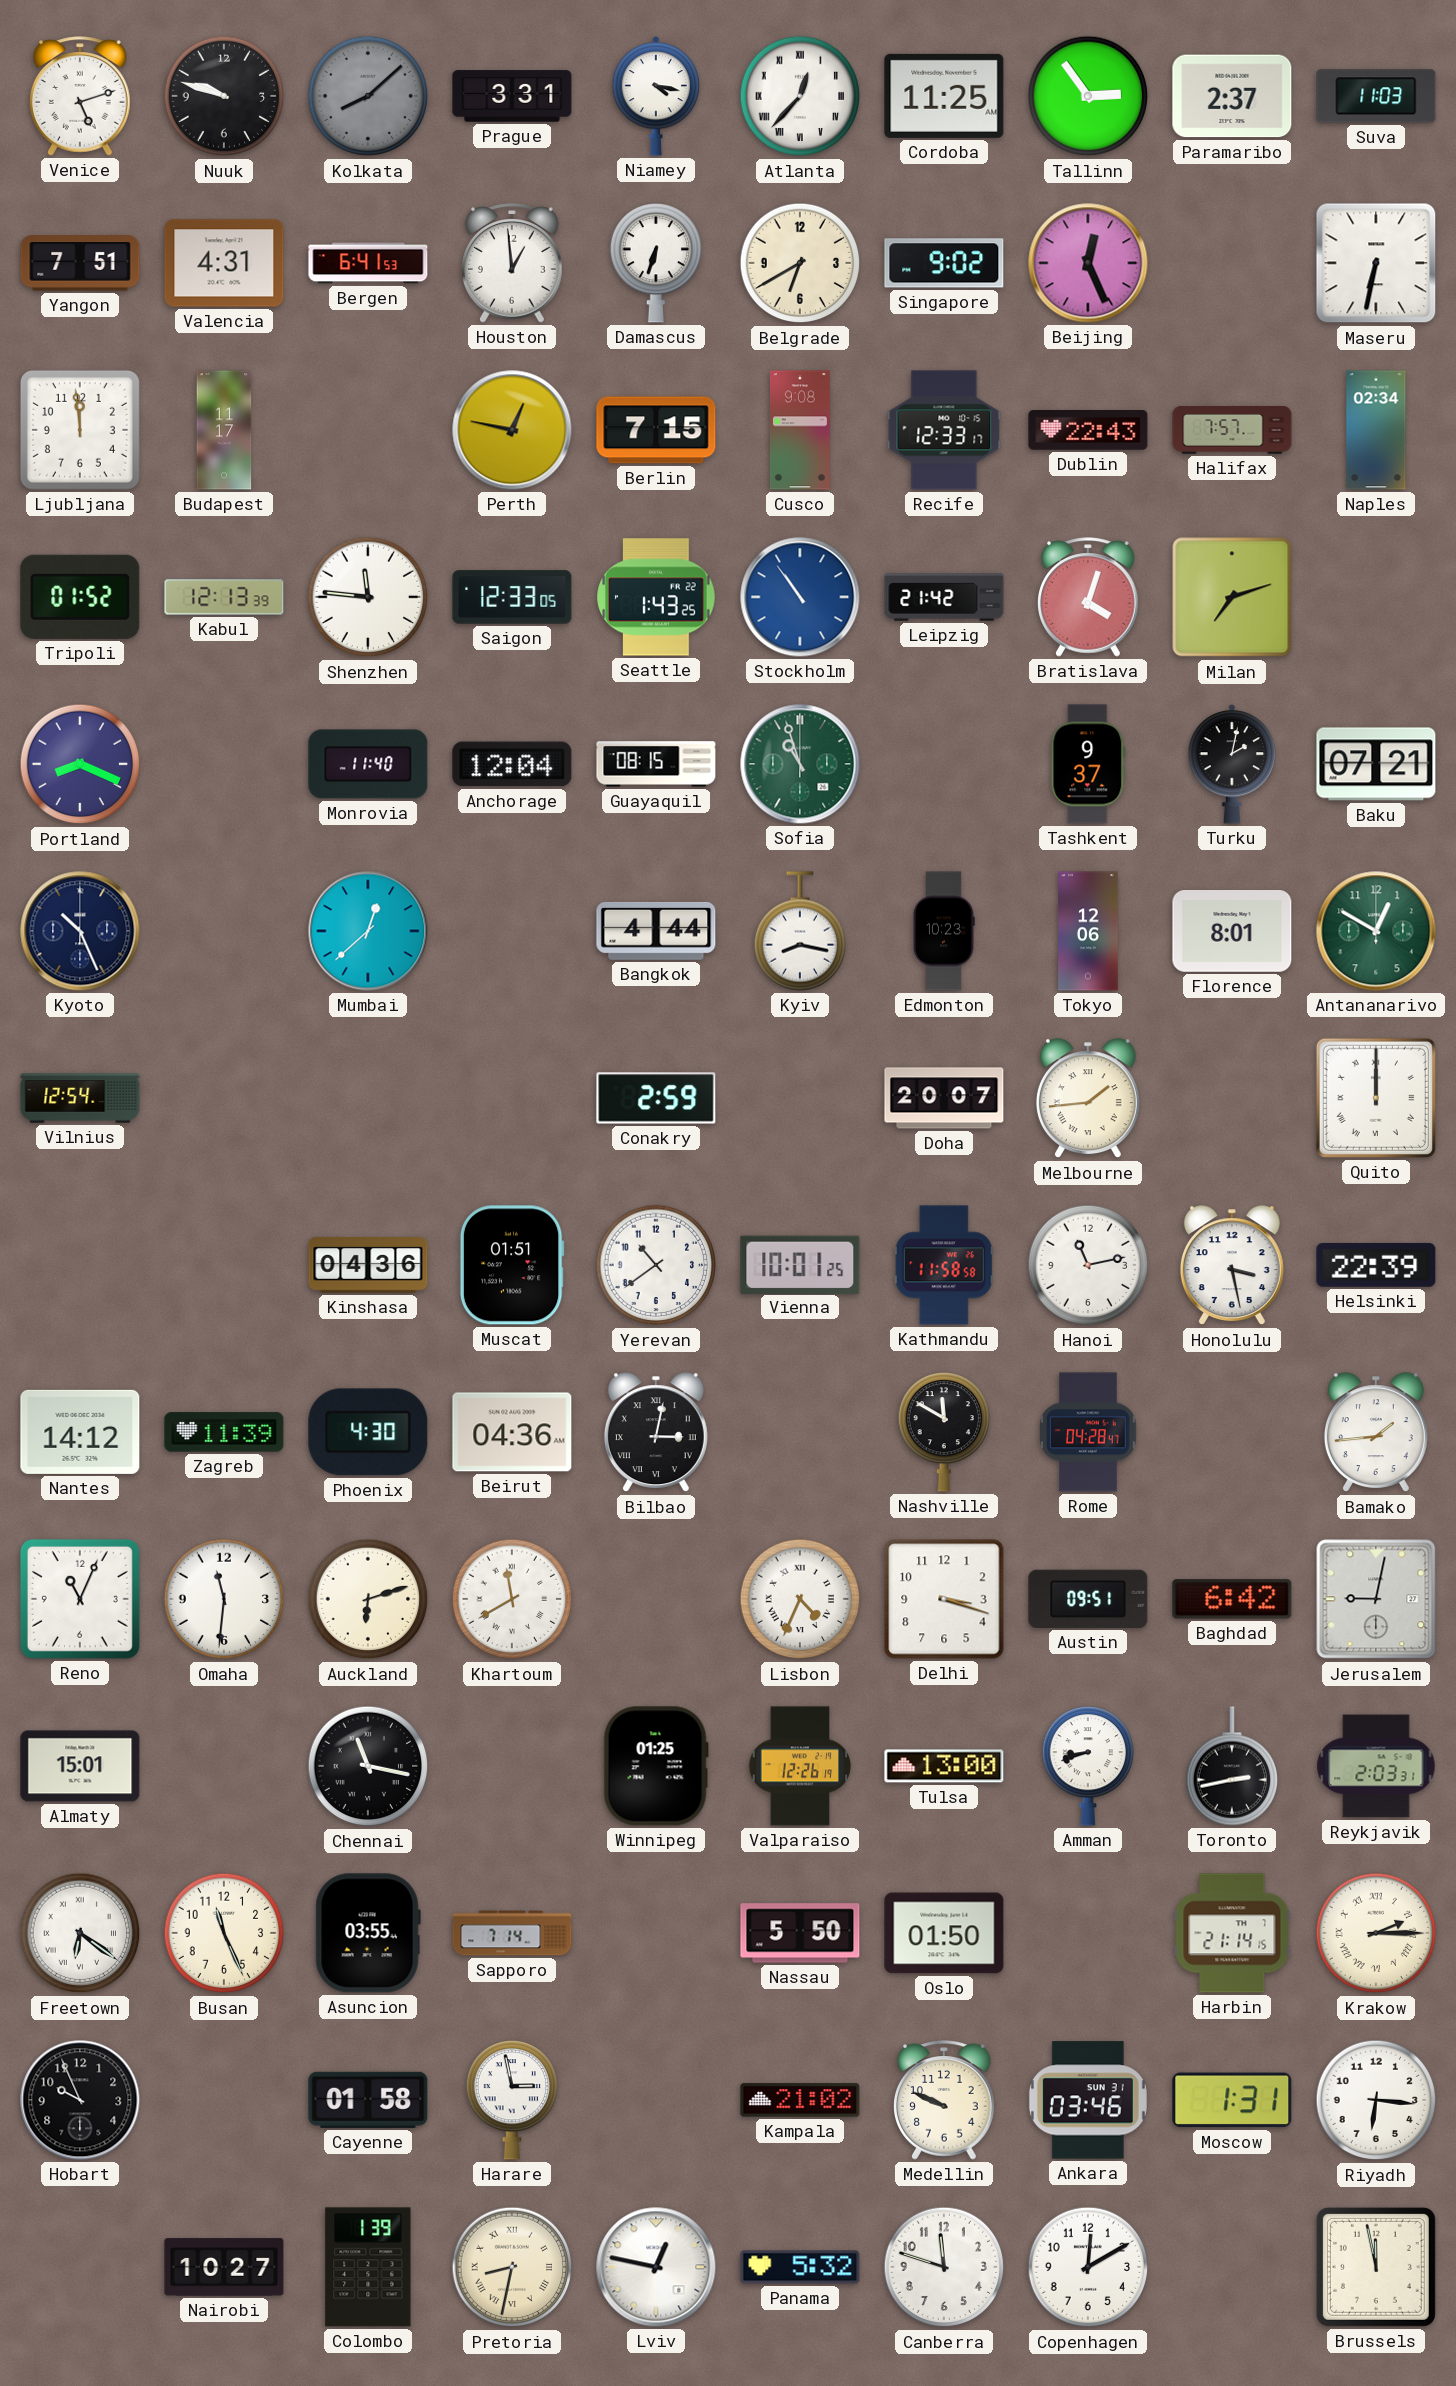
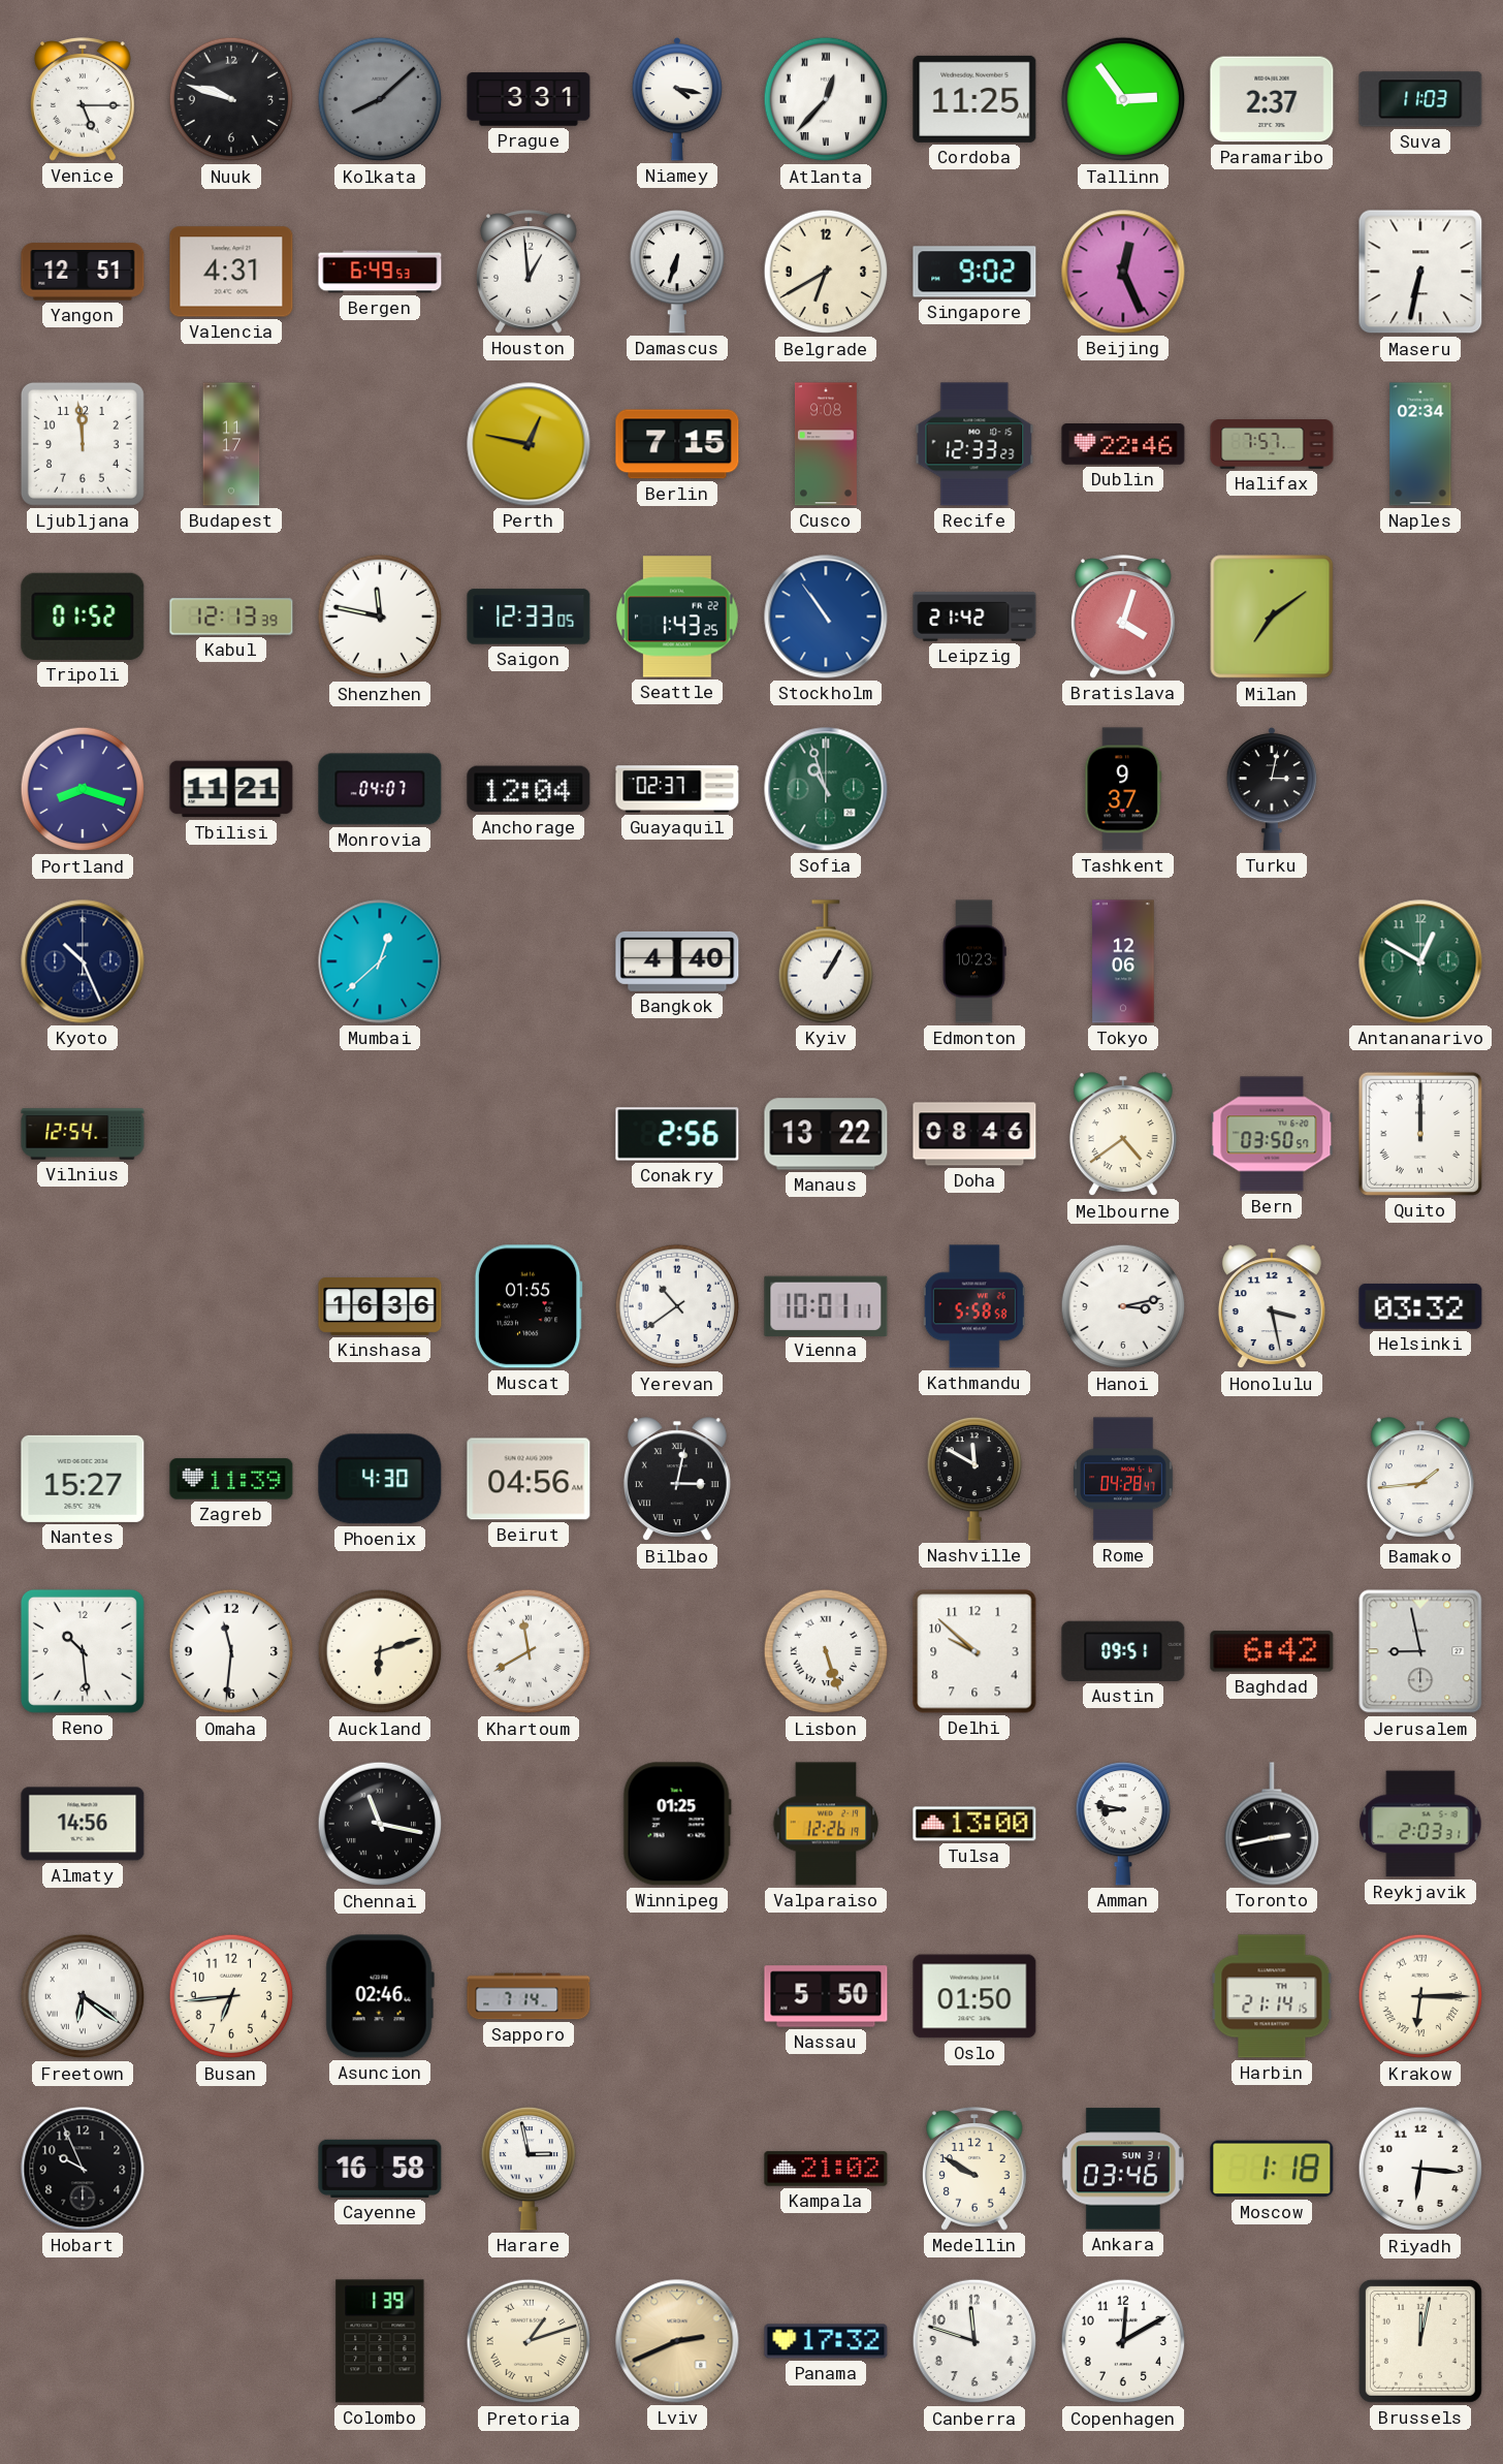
Venice: 5:12 -> 5:15
Yangon: 7:51 -> 12:51
Bergen: 6:41 -> 6:49
Recife: 12:33:17 -> 12:33:23
Dublin: 22:43 -> 22:46
Shenzhen: 11:46 -> 11:47
Milan: 7:12 -> 7:09
Portland: 8:19 -> 8:18
Tbilisi: none -> 11:21
Monrovia: 11:40 -> 04:07
Guayaquil: 08:15 -> 02:37
Turku: 2:02 -> 3:02
Baku: 07:21 -> none
Bangkok: 4:44 -> 4:40
Kyiv: 8:17 -> 1:05
Florence: 8:01 -> none
Conakry: 2:59 -> 2:56
Manaus: none -> 13:22
Doha: 20:07 -> 08:46
Melbourne: 1:44 -> 4:39
Bern: none -> 03:50
Kinshasa: 04:36 -> 16:36
Muscat: 01:51 -> 01:55
Vienna: 10:01:25 -> 10:01:11
Kathmandu: 11:58 -> 5:58
Hanoi: 11:13 -> 3:13
Helsinki: 22:39 -> 03:32
Nantes: 14:12 -> 15:27
Beirut: 04:36 -> 04:56
Reno: 11:04 -> 10:29
Lisbon: 4:34 -> 5:27
Delhi: 3:18 -> 9:52
Jerusalem: 9:02 -> 8:58
Almaty: 15:01 -> 14:56
Amman: 8:42 -> 8:47
Busan: 11:26 -> 6:44
Asuncion: 03:55 -> 02:46
Krakow: 2:15 -> 6:15
Cayenne: 01:58 -> 16:58
Medellin: 9:49 -> 9:50
Moscow: 1:31 -> 1:18
Nairobi: 10:27 -> none
Pretoria: 8:32 -> 1:12
Lviv: 12:47 -> 2:41
Lviv dial: white -> champagne
Panama: 5:32 -> 17:32
Brussels: 11:58 -> 12:02
